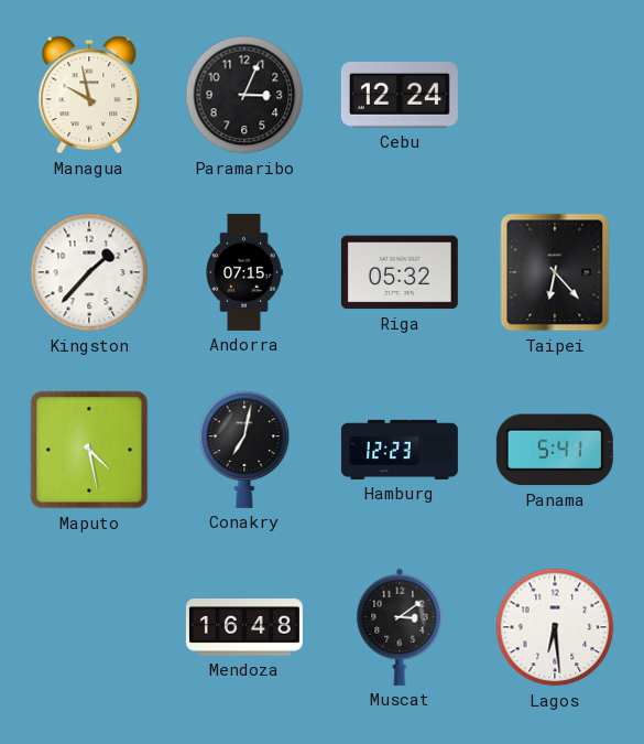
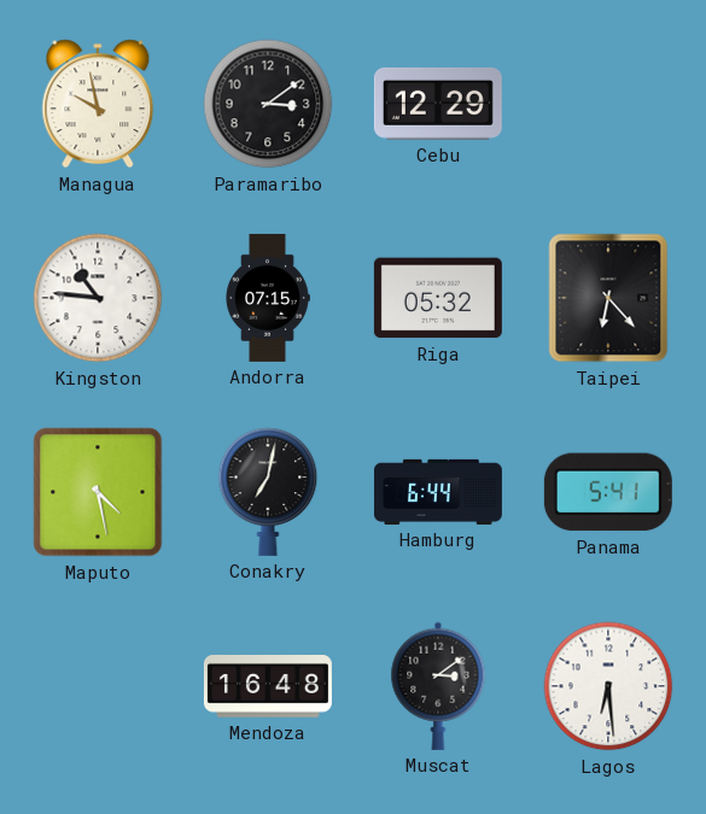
Paramaribo: 3:04 -> 3:09
Cebu: 12:24 -> 12:29
Kingston: 1:37 -> 10:46
Hamburg: 12:23 -> 6:44
